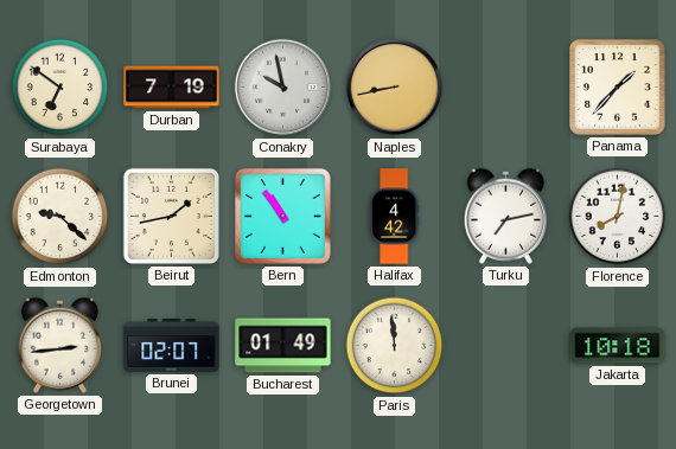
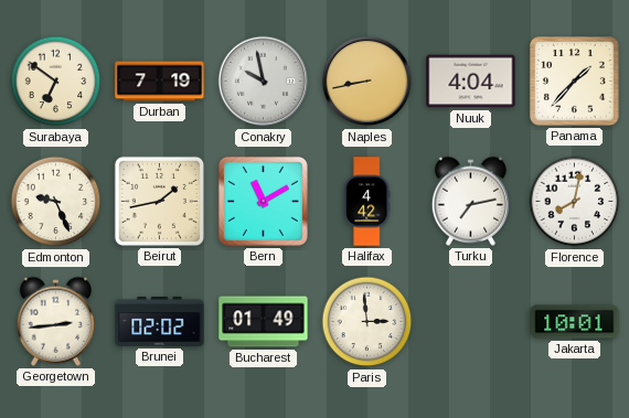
Nuuk: none -> 4:04
Edmonton: 9:22 -> 9:26
Bern: 10:54 -> 11:10
Brunei: 02:07 -> 02:02
Paris: 11:59 -> 2:59
Jakarta: 10:18 -> 10:01
